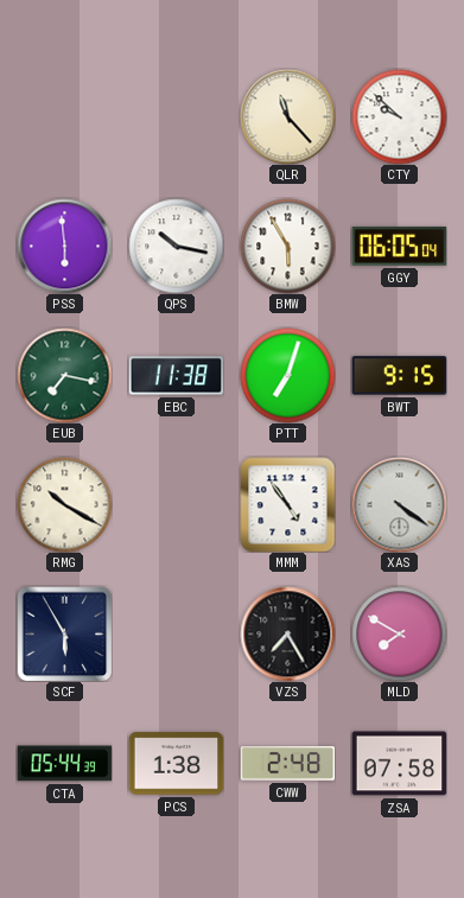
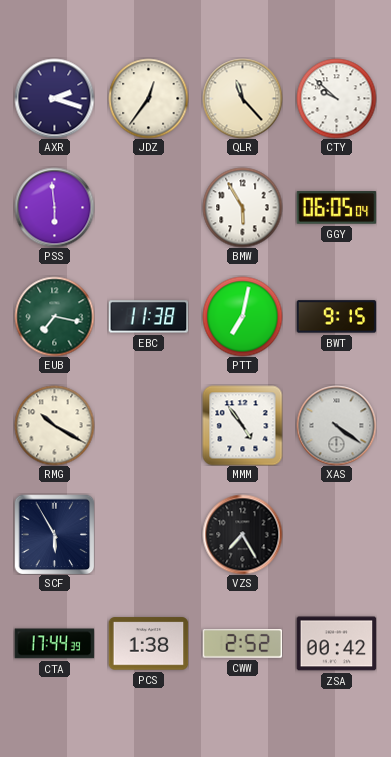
AXR: none -> 2:18
JDZ: none -> 12:36
QPS: 10:17 -> none
PTT: 7:03 -> 7:02
MLD: 7:50 -> none
CTA: 05:44 -> 17:44
CWW: 2:48 -> 2:52
ZSA: 07:58 -> 00:42
